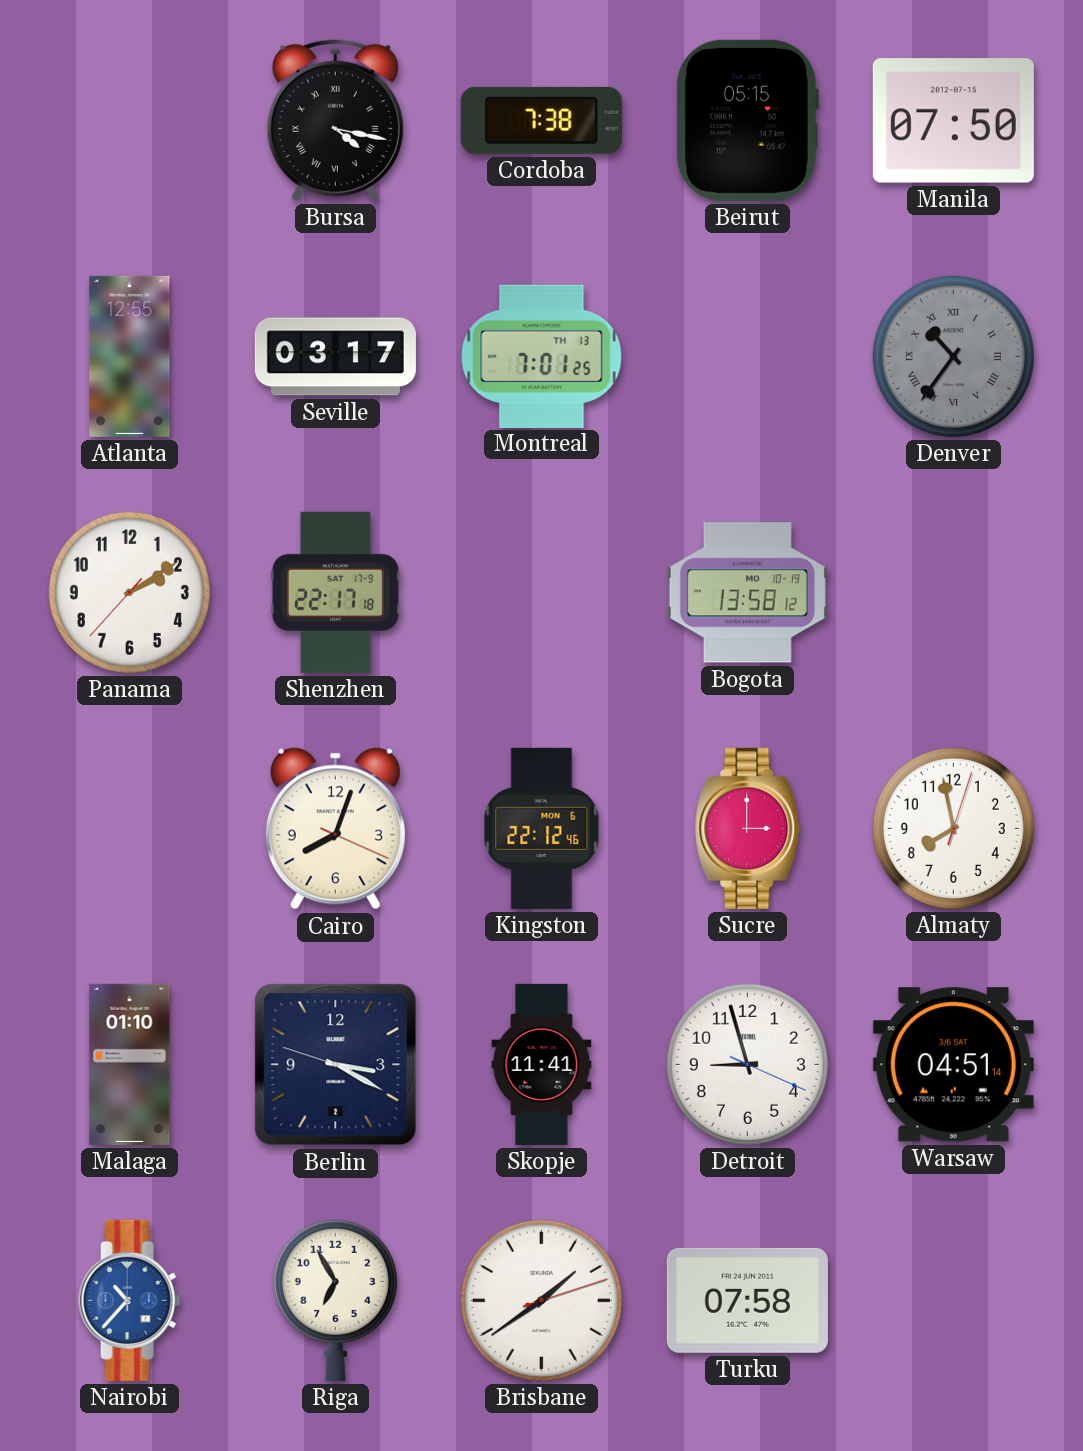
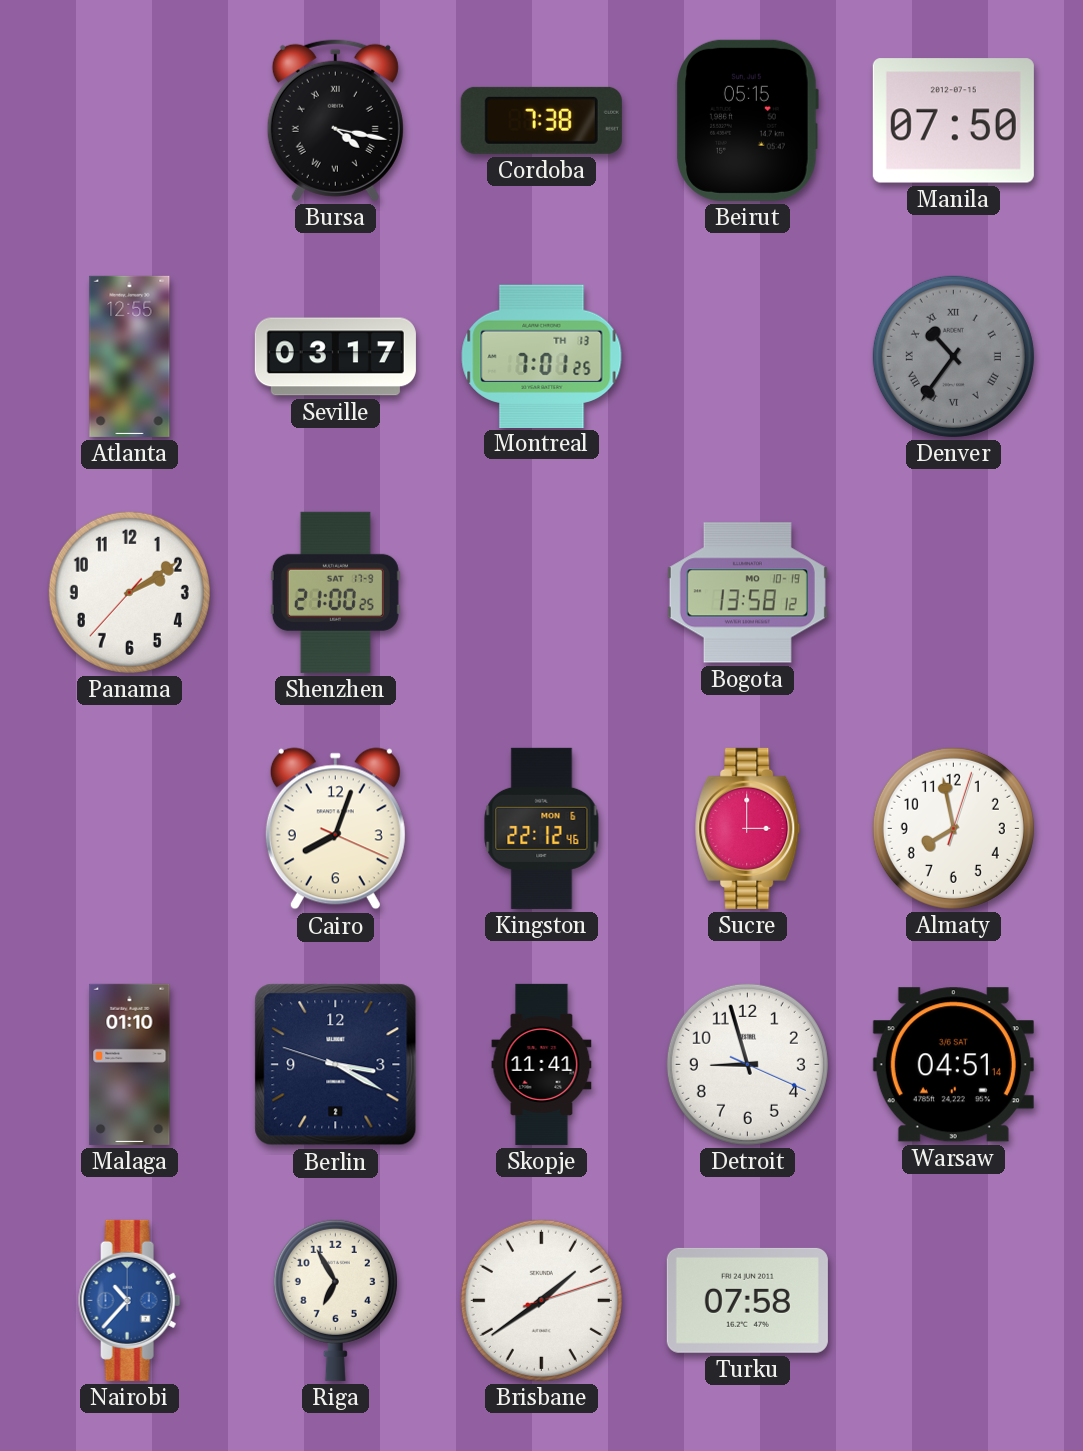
Shenzhen: 22:17 -> 21:00
